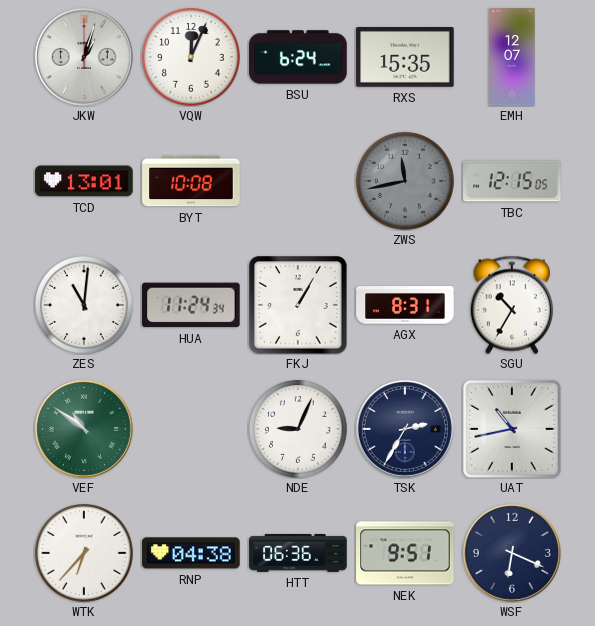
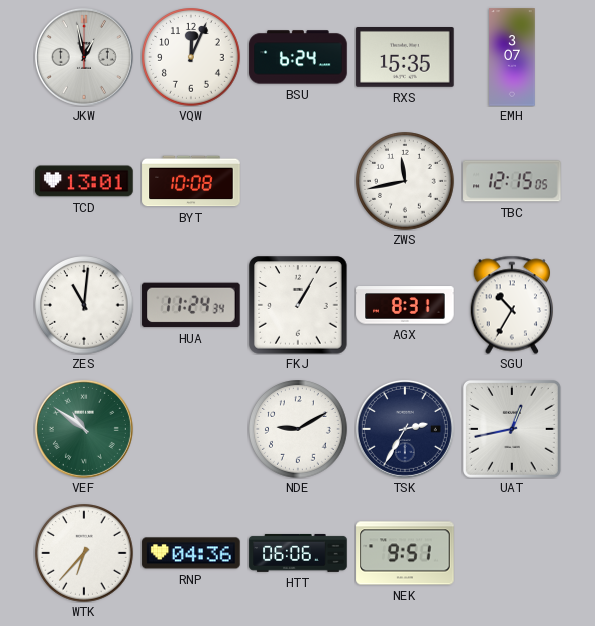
JKW: 1:03 -> 12:58
EMH: 12:07 -> 3:07
ZWS dial: grey -> white
NDE: 9:04 -> 9:10
UAT: 10:43 -> 12:43
RNP: 04:38 -> 04:36
HTT: 06:36 -> 06:06
WSF: 6:19 -> none
